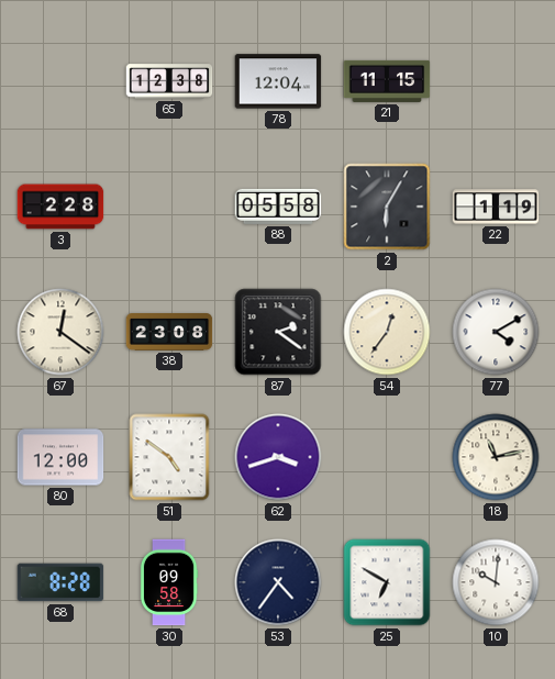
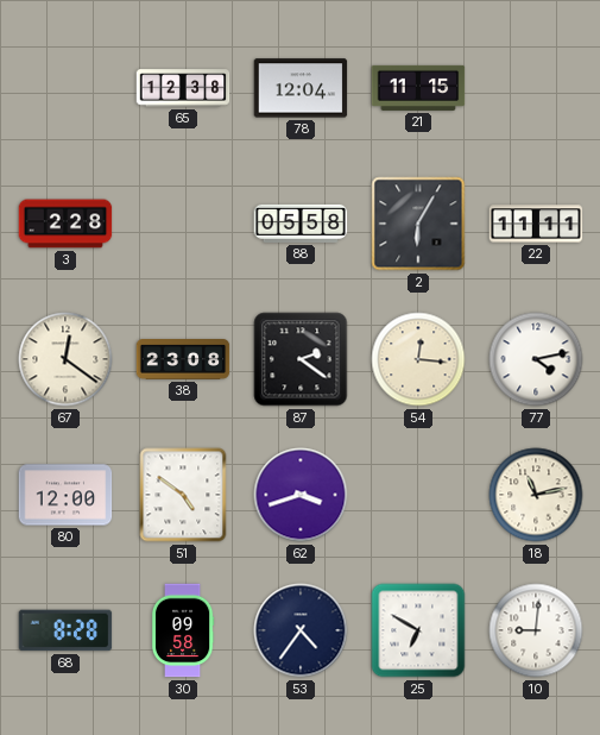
22: 1:19 -> 11:11
54: 12:36 -> 12:16
77: 4:10 -> 4:13
10: 10:01 -> 9:01
